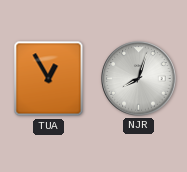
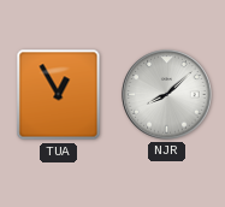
NJR: 8:03 -> 8:08
